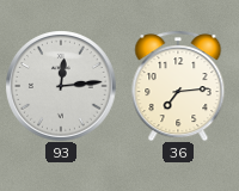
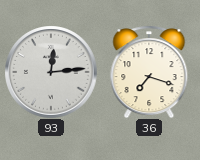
36: 7:14 -> 7:18
